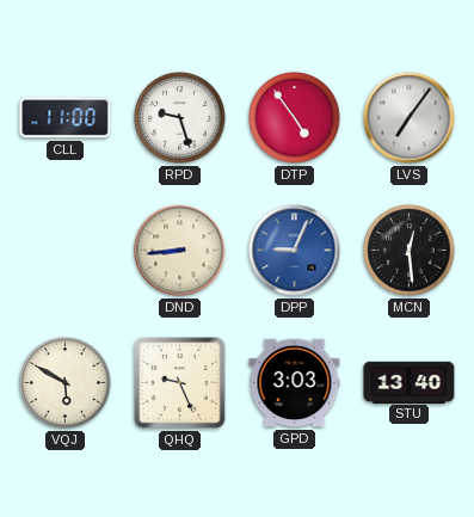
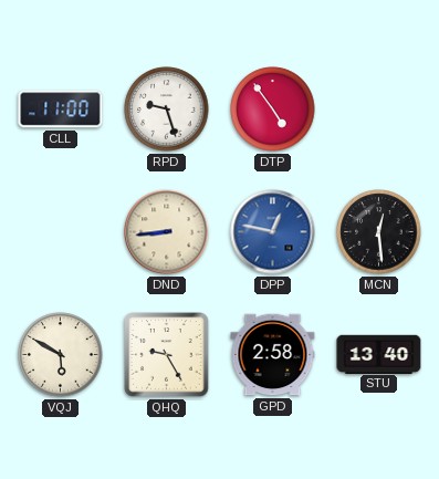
LVS: 7:06 -> none
DPP: 9:04 -> 12:47
QHQ: 9:26 -> 9:25
GPD: 3:03 -> 2:58
